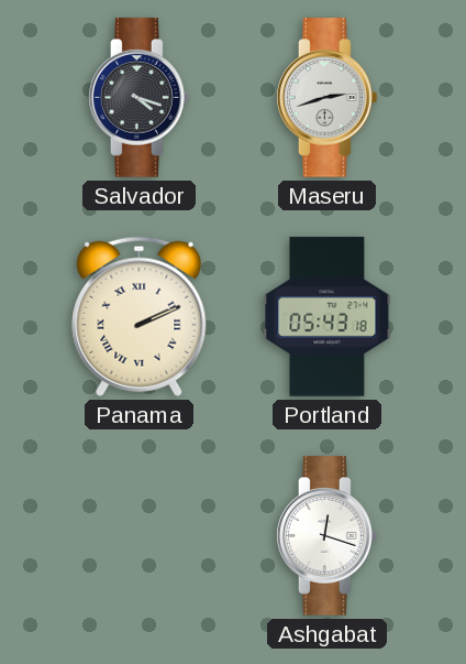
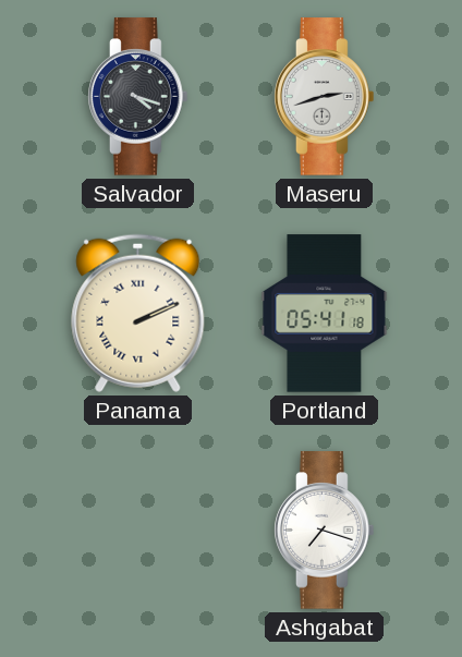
Portland: 05:43 -> 05:41
Ashgabat: 12:18 -> 7:18
